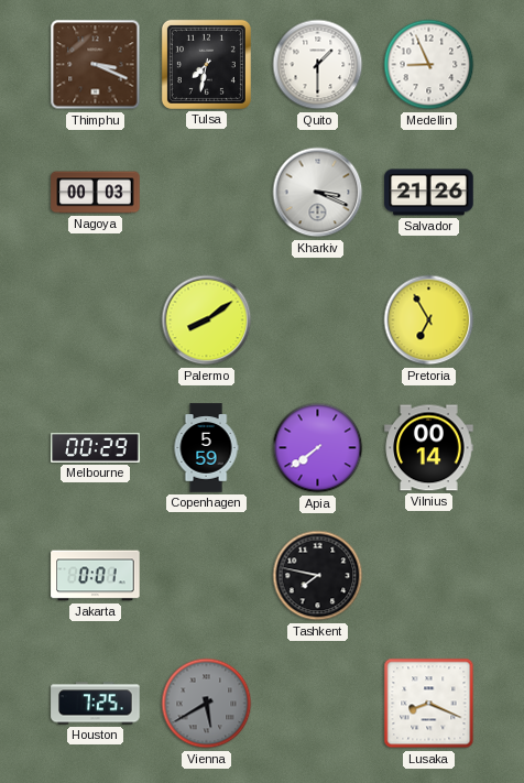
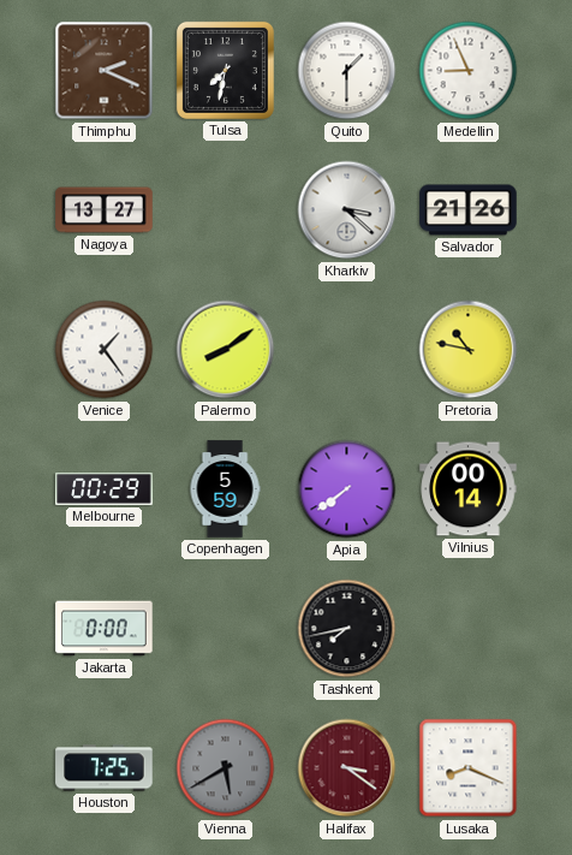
Thimphu: 3:19 -> 2:19
Nagoya: 00:03 -> 13:27
Kharkiv: 3:19 -> 3:22
Venice: none -> 1:24
Pretoria: 6:55 -> 10:47
Jakarta: 0:01 -> 0:00
Tashkent: 7:47 -> 7:43
Halifax: none -> 3:21
